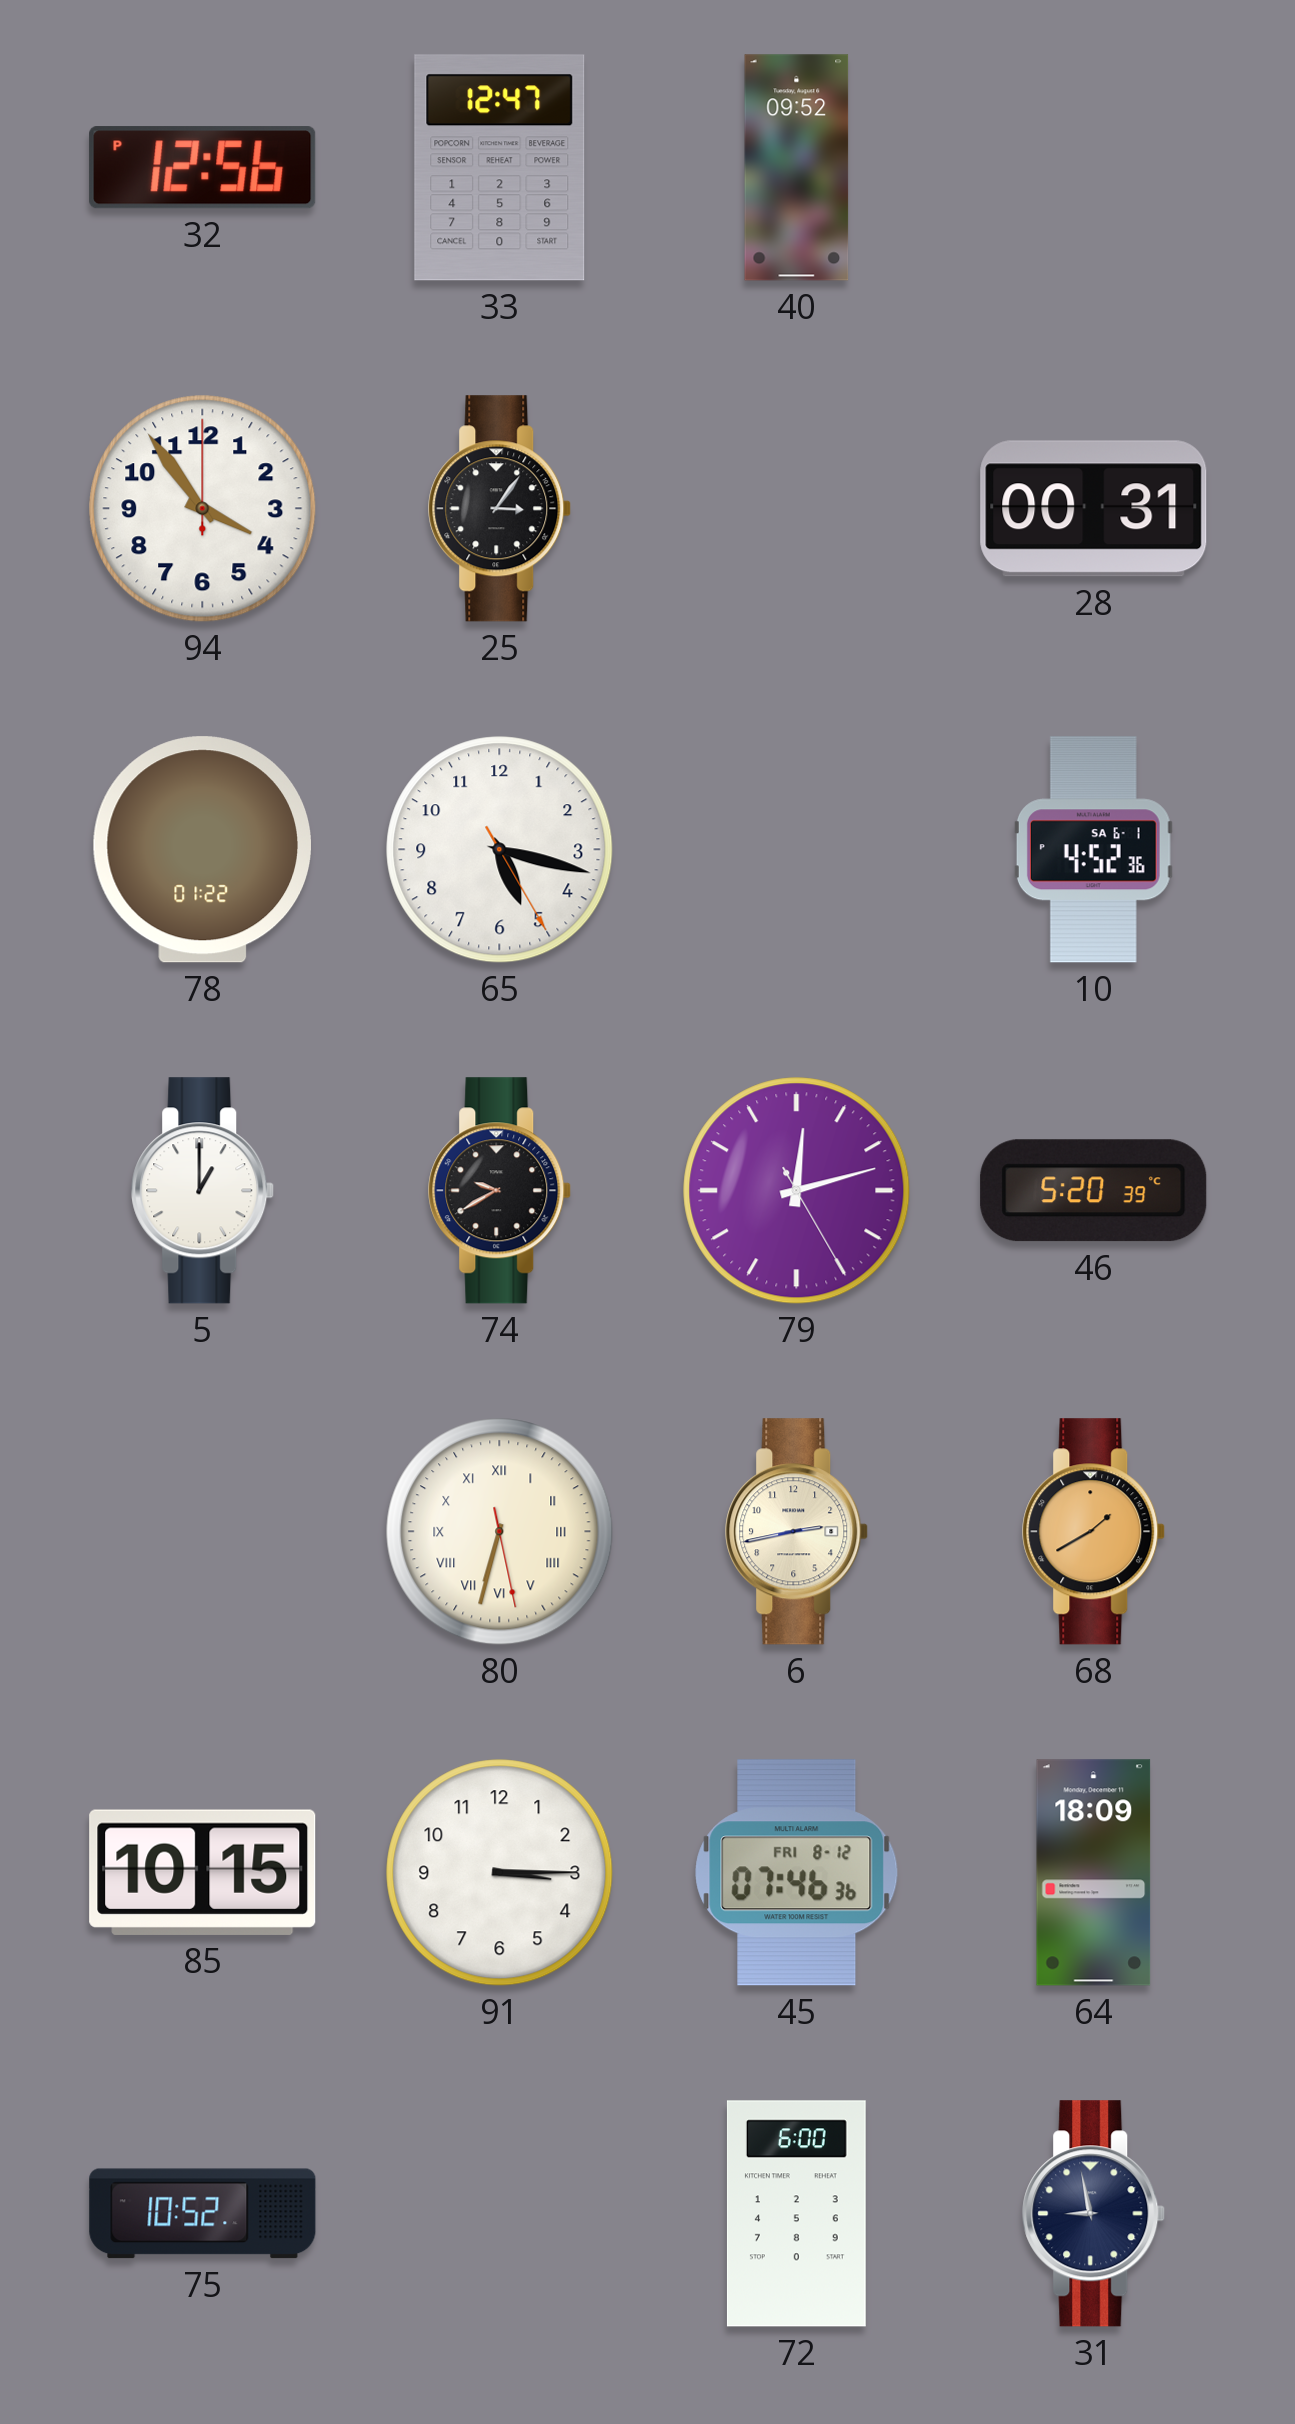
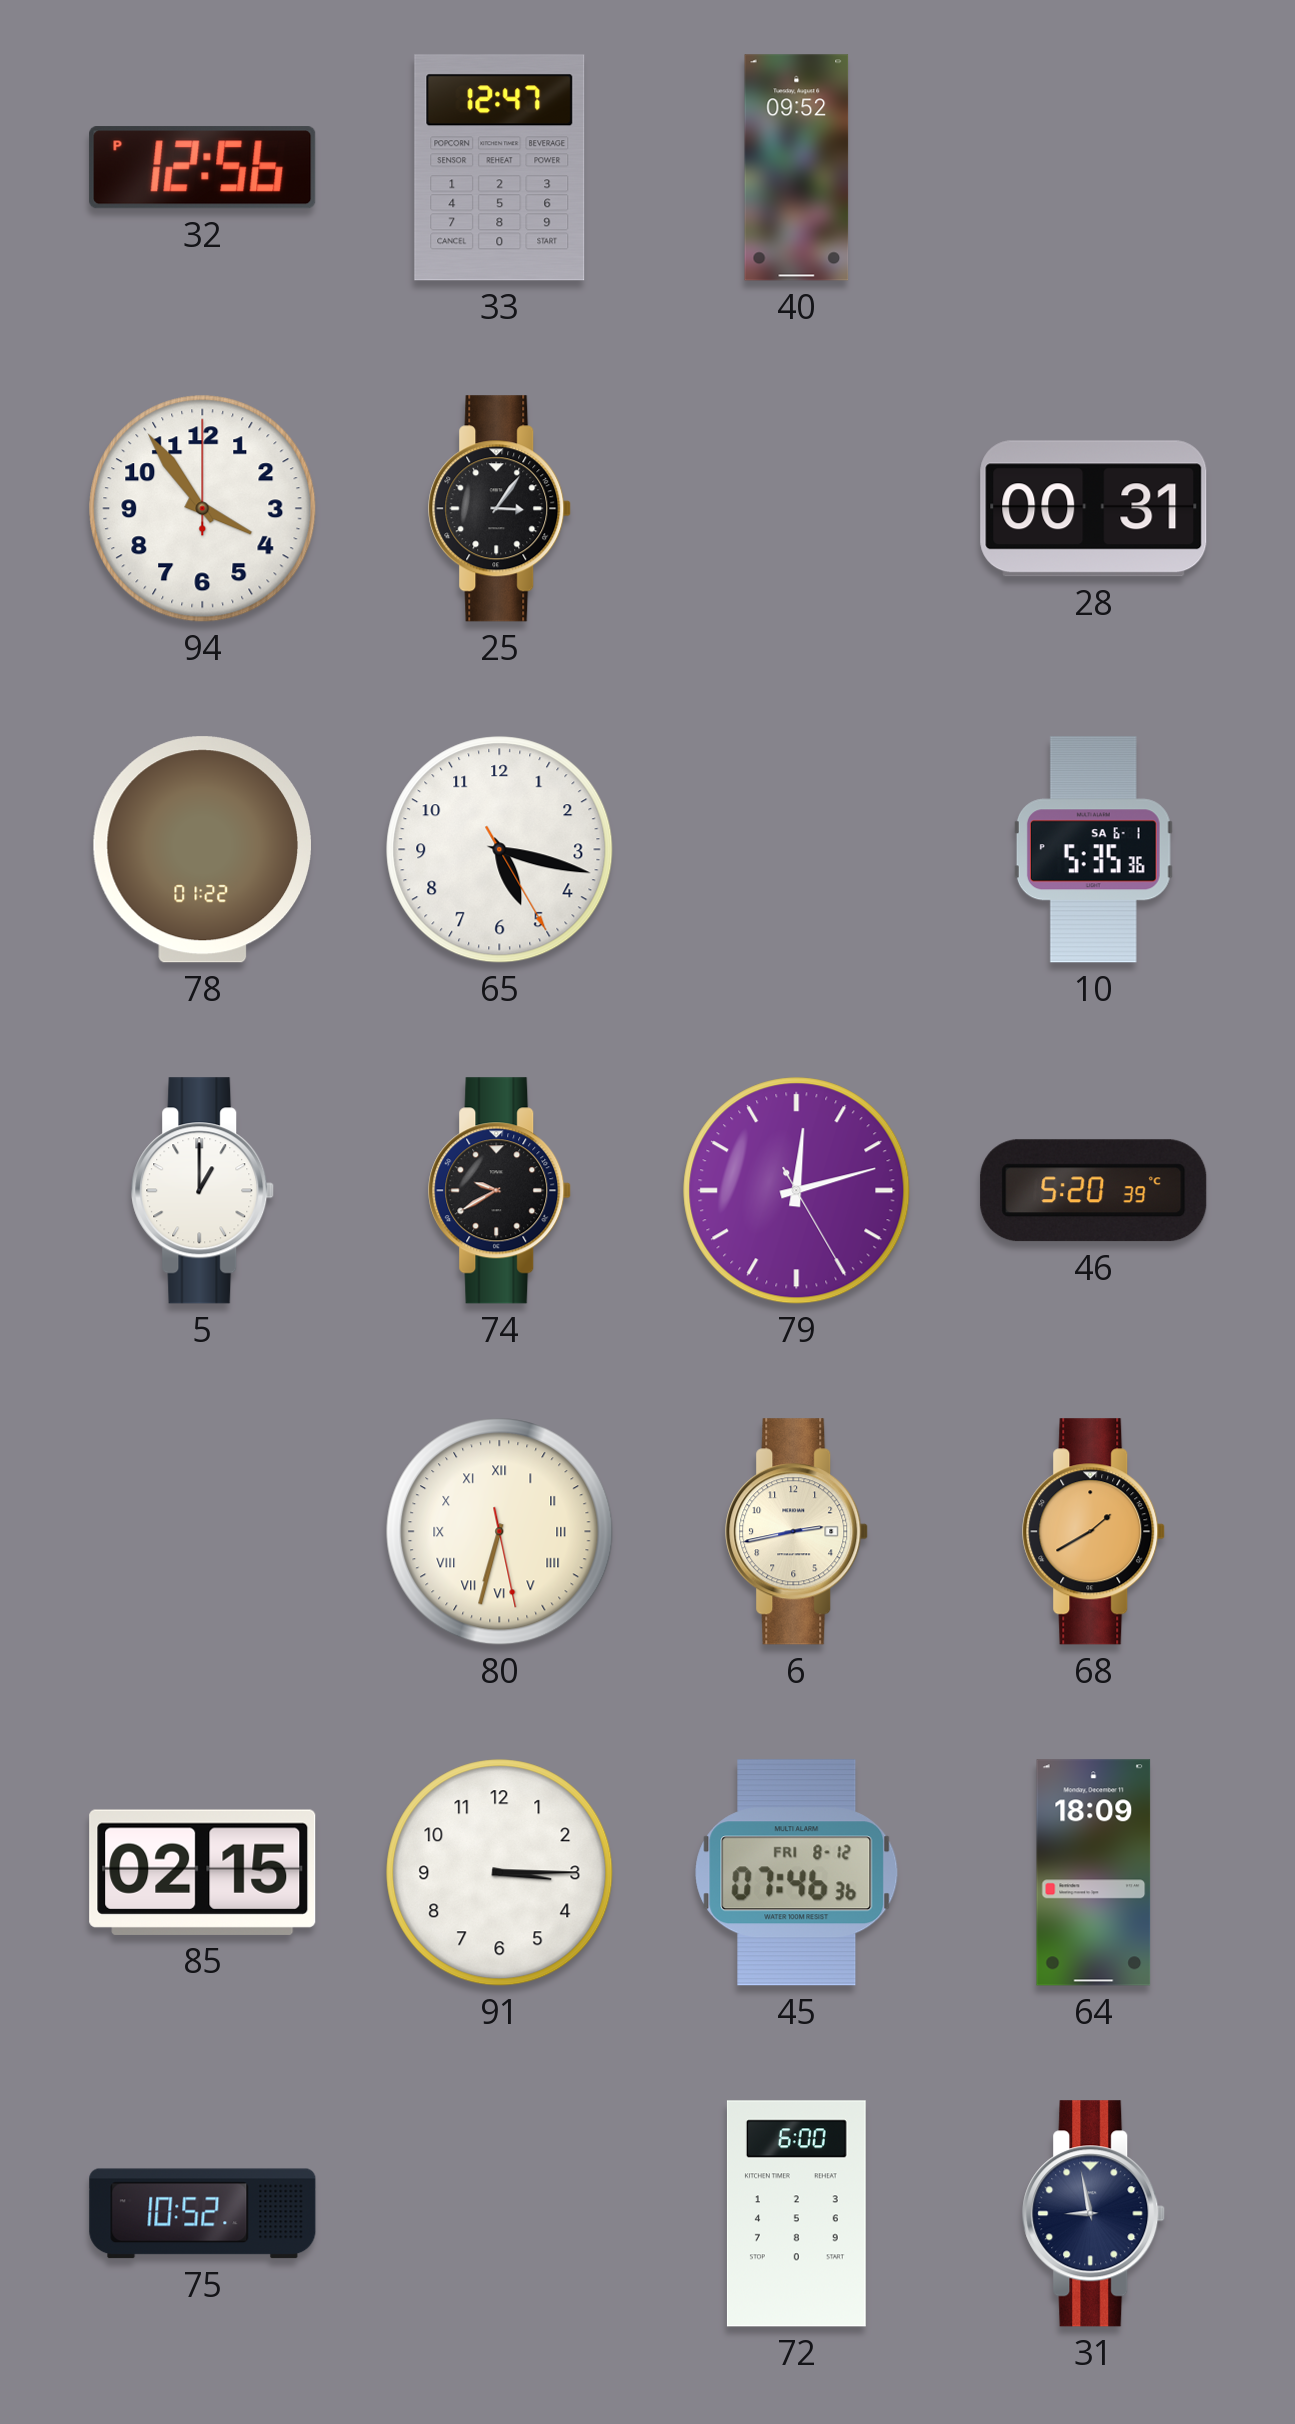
10: 4:52 -> 5:35
85: 10:15 -> 02:15
